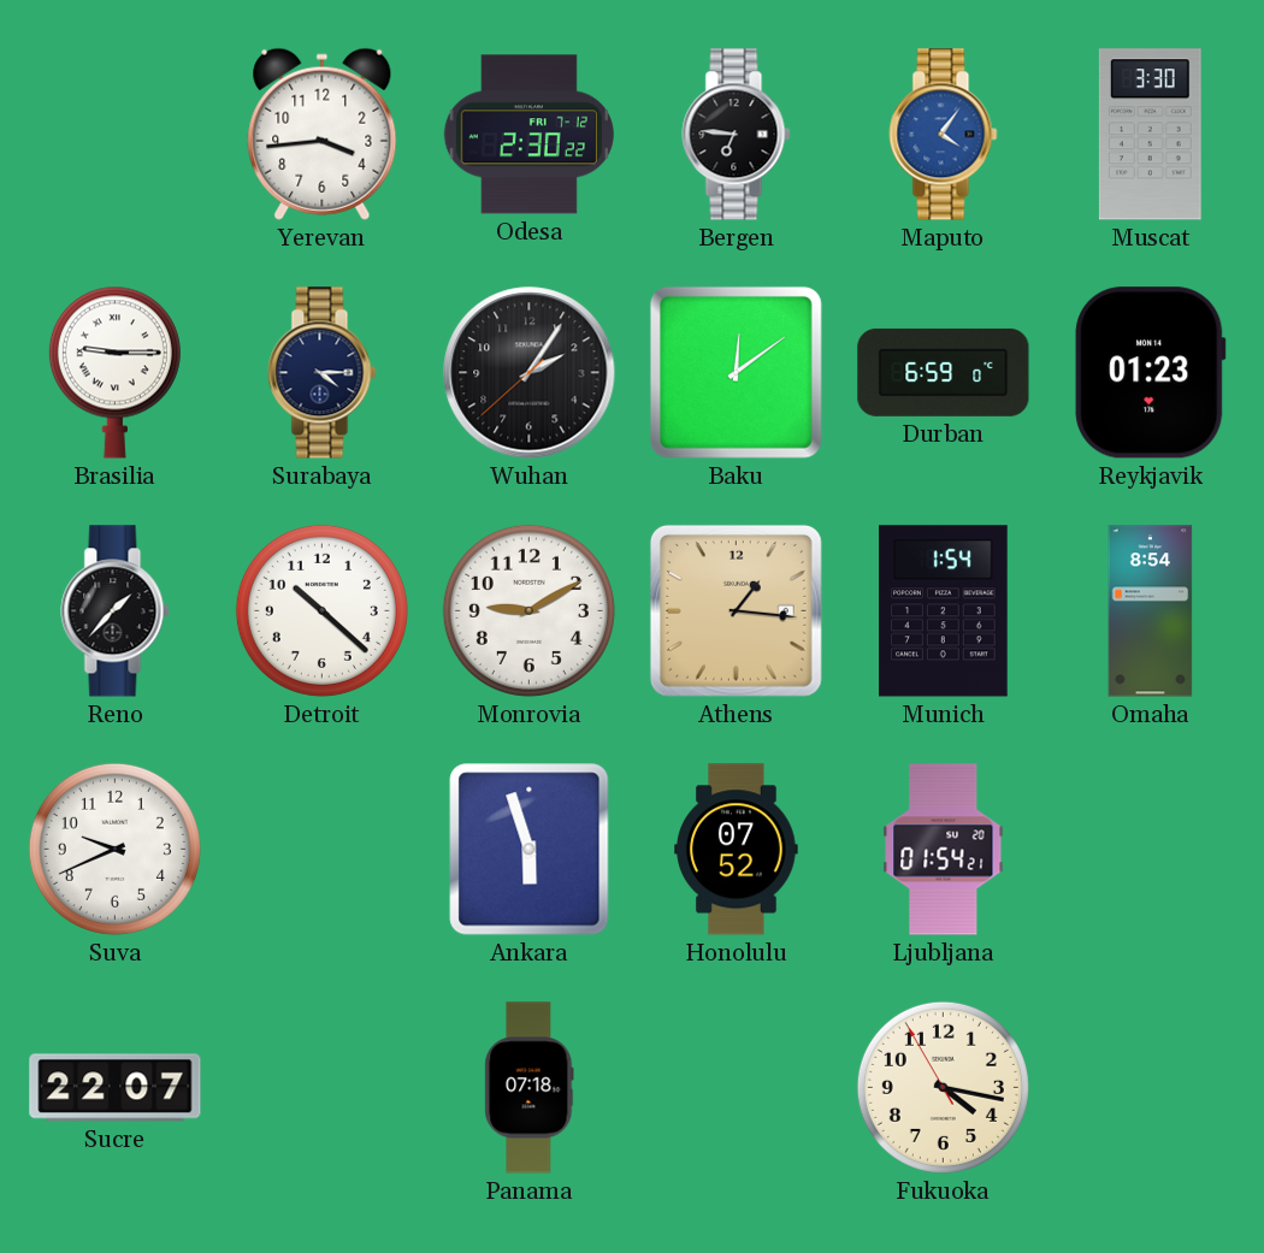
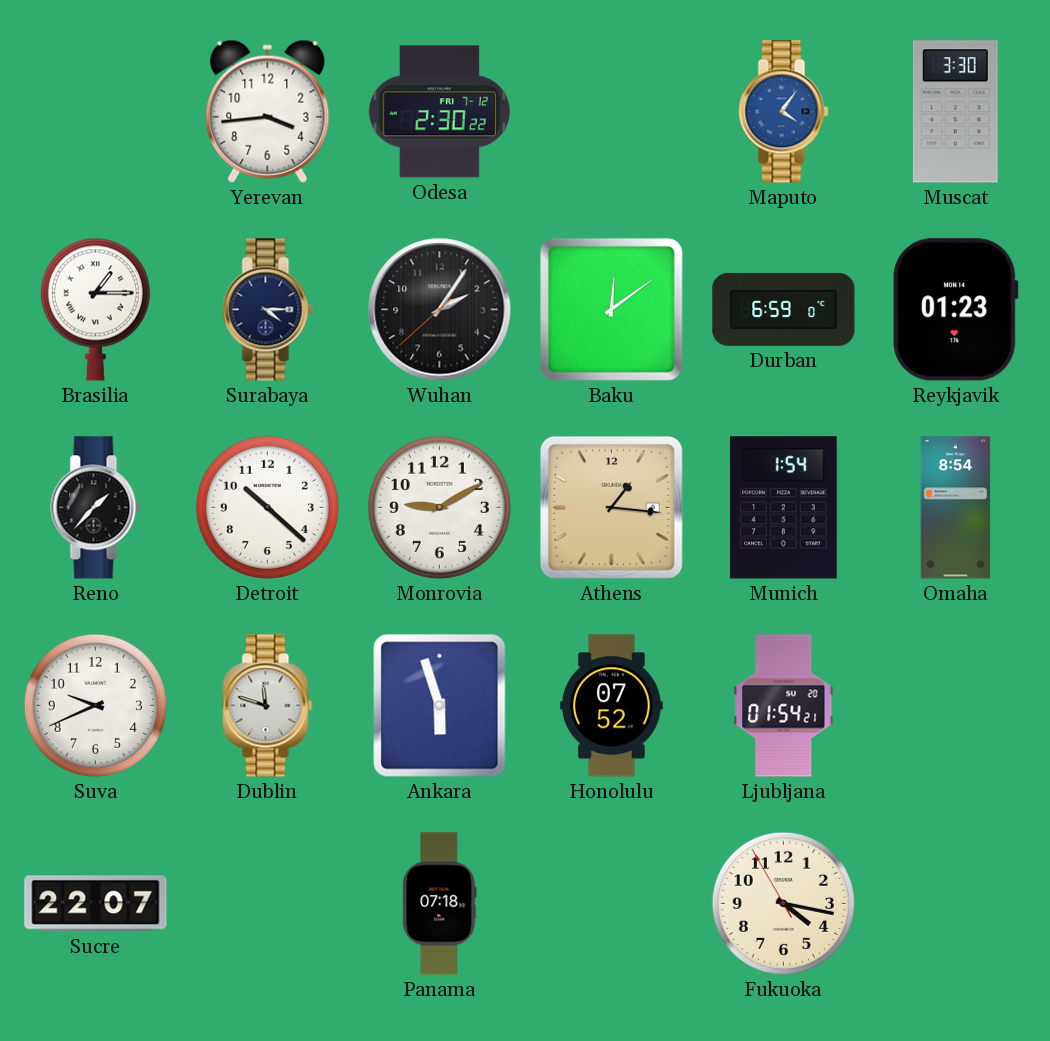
Bergen: 6:46 -> none
Brasilia: 9:15 -> 1:15
Dublin: none -> 11:48
